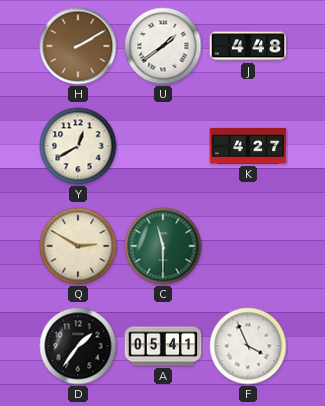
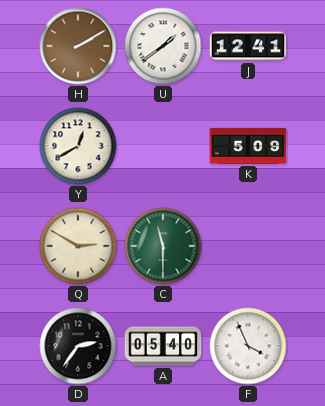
J: 4:48 -> 12:41
K: 4:27 -> 5:09
D: 1:36 -> 2:36
A: 05:41 -> 05:40
